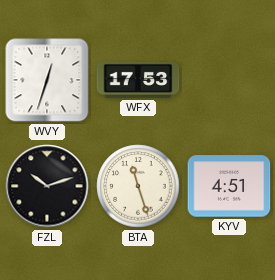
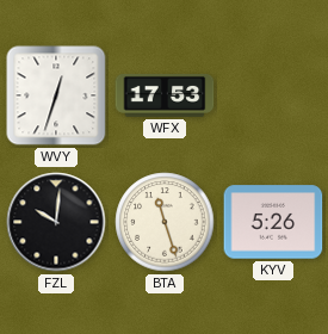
FZL: 10:12 -> 10:01
KYV: 4:51 -> 5:26
